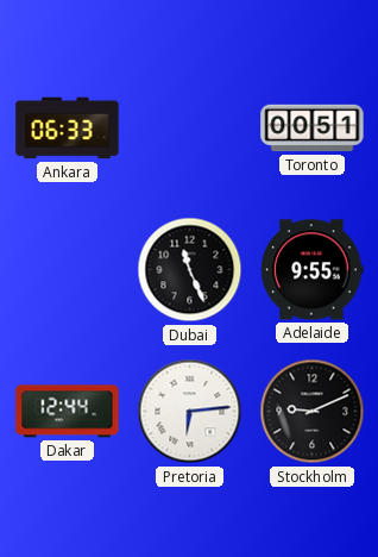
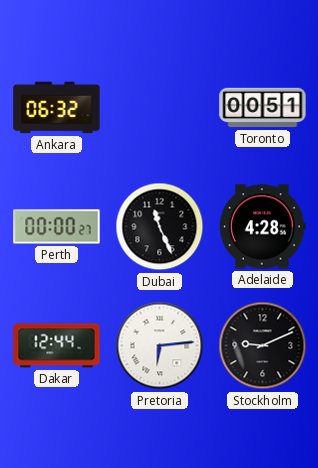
Ankara: 06:33 -> 06:32
Perth: none -> 00:00
Adelaide: 9:55 -> 4:28
